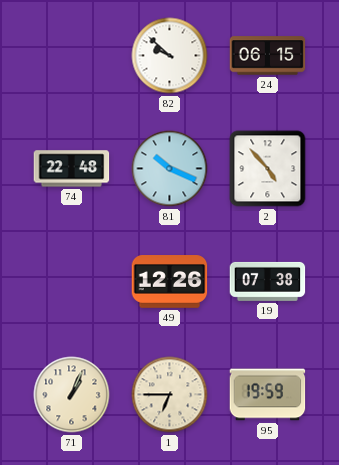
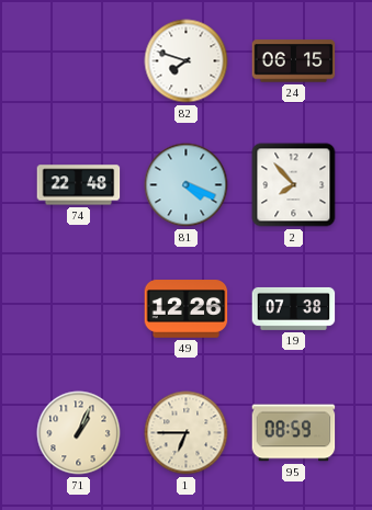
82: 9:52 -> 7:48
81: 10:19 -> 4:19
2: 4:53 -> 7:53
95: 19:59 -> 08:59
